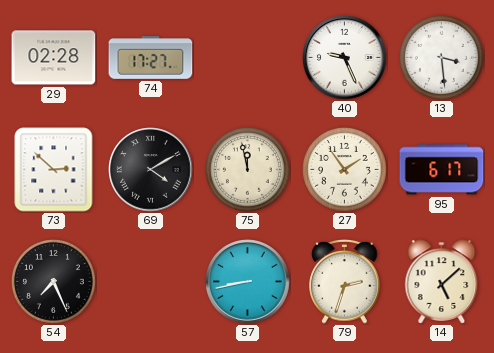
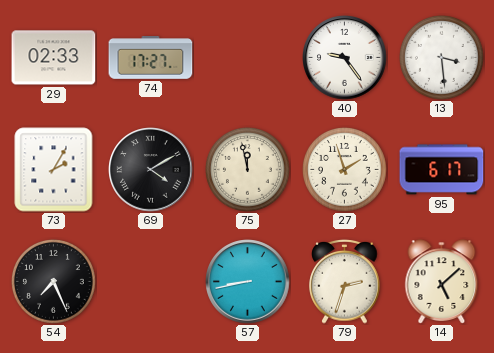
29: 02:28 -> 02:33
40: 9:26 -> 9:24
73: 2:52 -> 2:05
27: 1:54 -> 1:57
